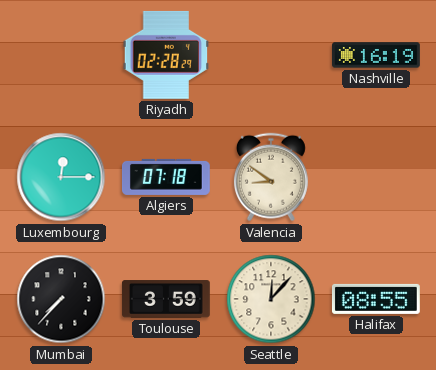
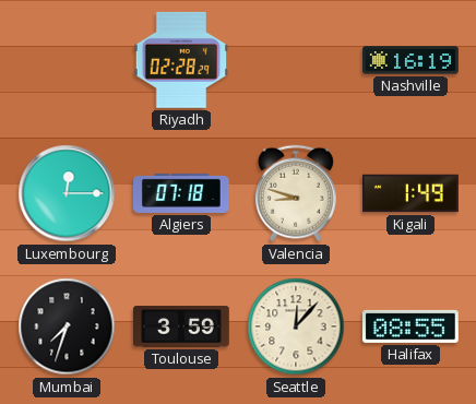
Valencia: 8:51 -> 8:48
Kigali: none -> 1:49
Mumbai: 7:37 -> 7:33
